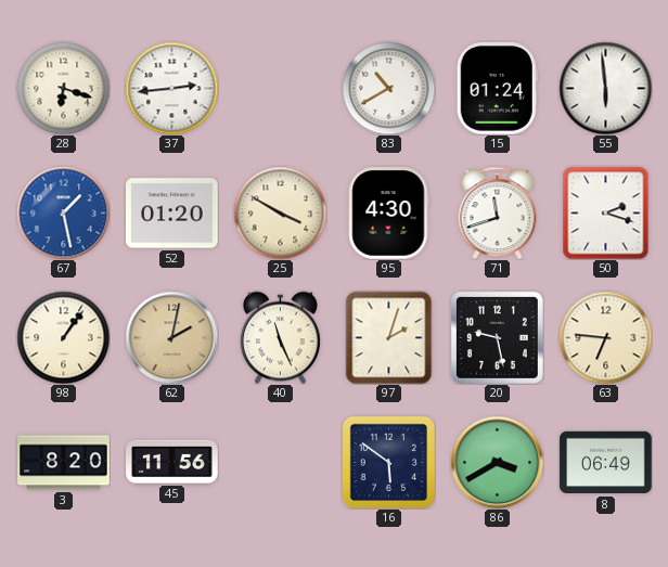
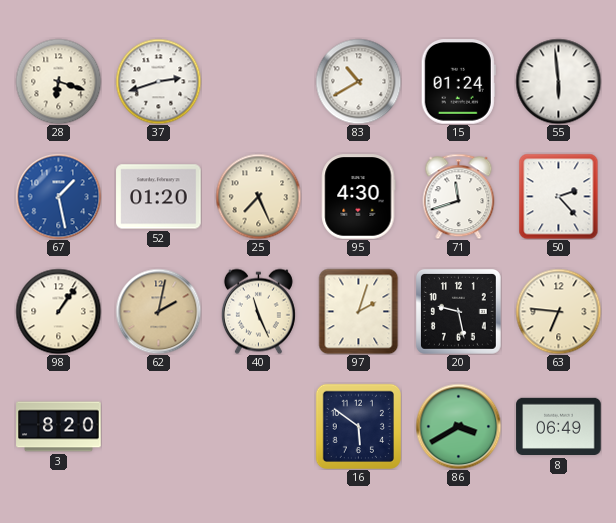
37: 2:44 -> 2:42
25: 3:50 -> 7:26
50: 2:18 -> 2:23
45: 11:56 -> none
